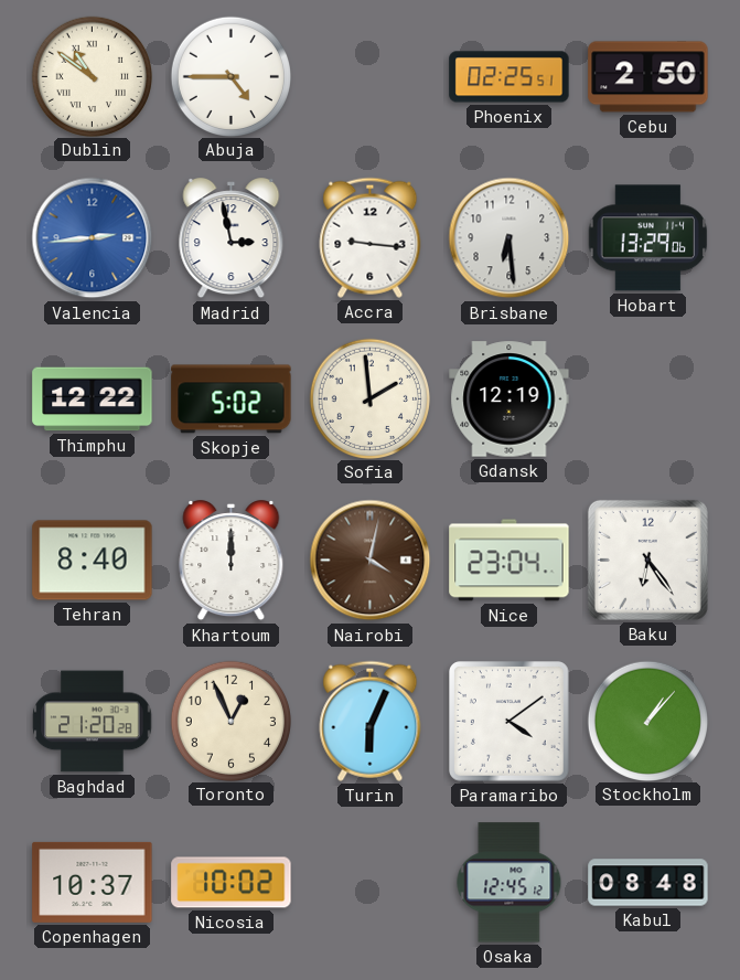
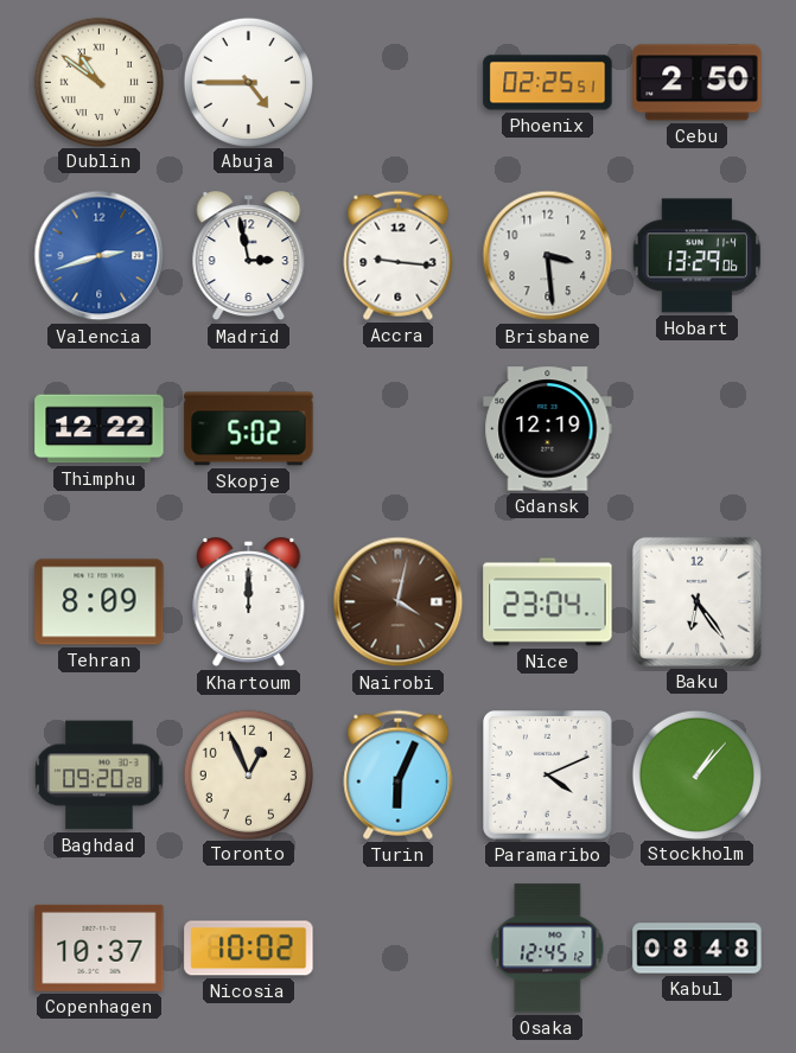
Valencia: 2:44 -> 2:42
Brisbane: 6:29 -> 3:29
Sofia: 1:59 -> none
Tehran: 8:40 -> 8:09
Baghdad: 21:20 -> 09:20
Paramaribo: 4:09 -> 4:11
